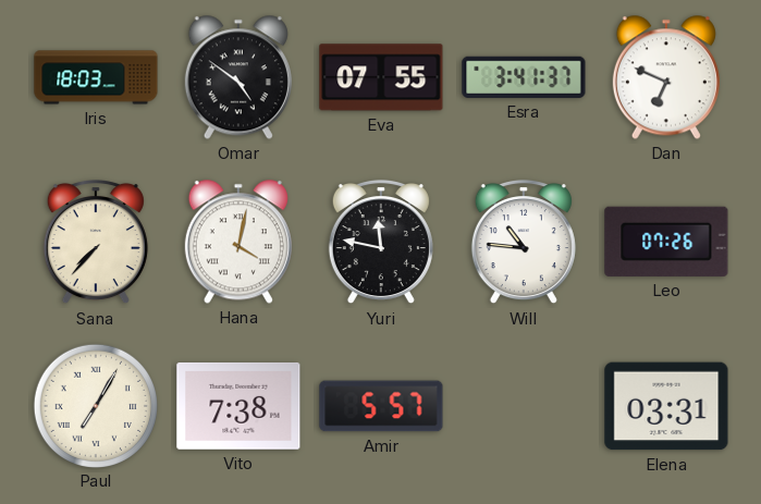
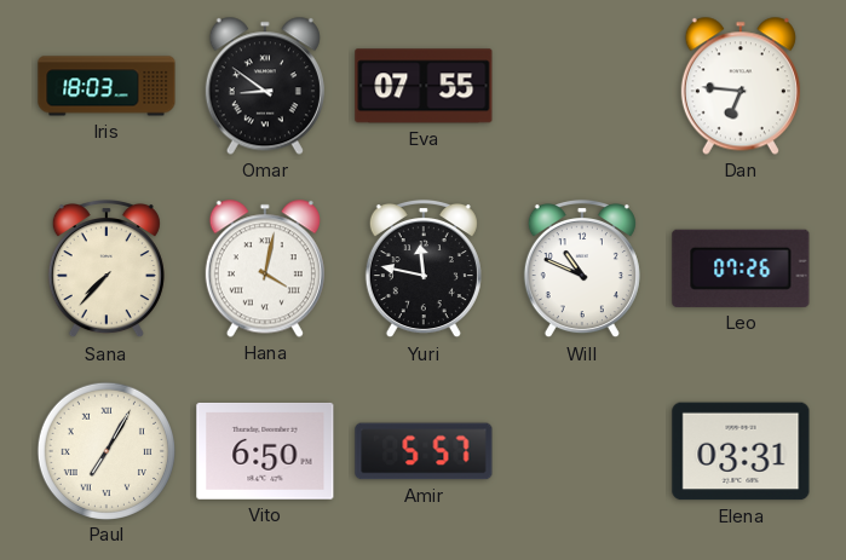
Omar: 4:51 -> 8:51
Esra: 3:41 -> none
Dan: 6:49 -> 6:46
Will: 10:46 -> 10:49
Vito: 7:38 -> 6:50
